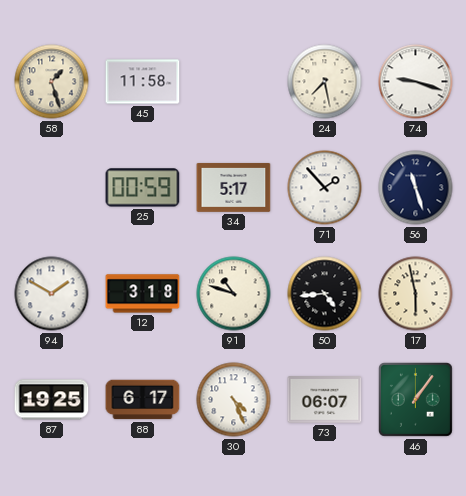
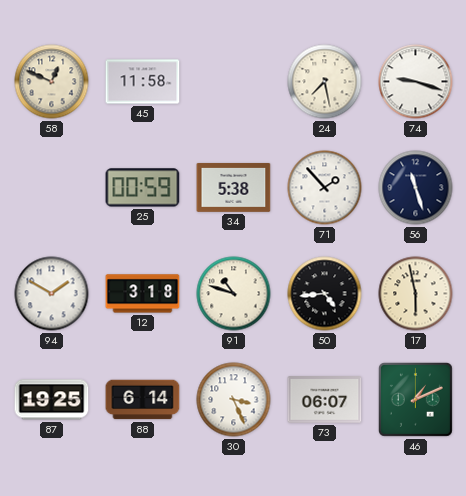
58: 1:27 -> 12:49
34: 5:17 -> 5:38
88: 6:17 -> 6:14
30: 4:26 -> 3:26
46: 1:06 -> 1:11
